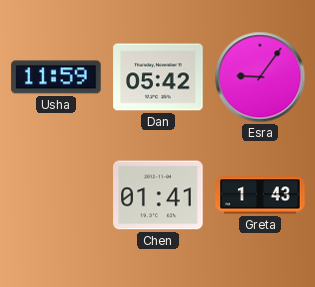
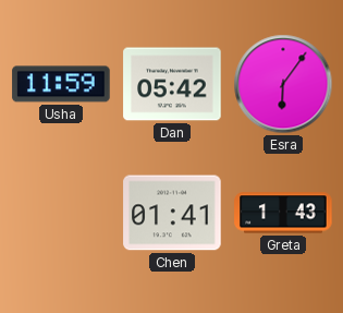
Esra: 9:06 -> 6:06
